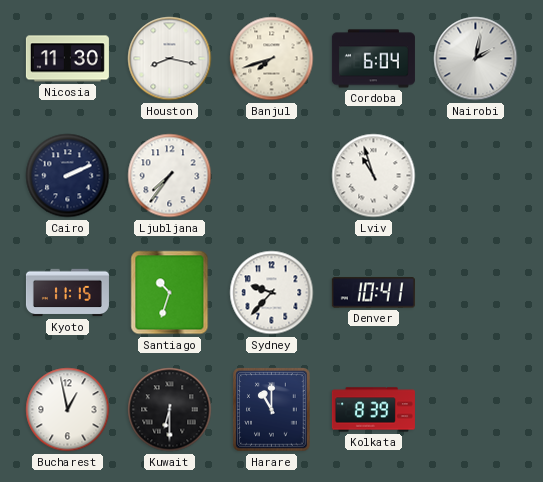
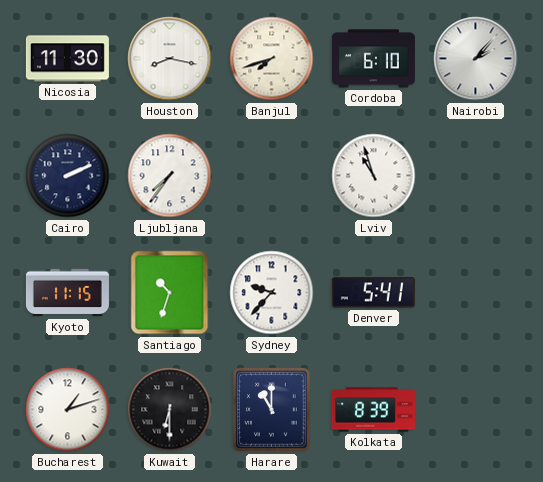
Cordoba: 6:04 -> 6:10
Nairobi: 2:02 -> 2:07
Denver: 10:41 -> 5:41
Bucharest: 12:58 -> 1:12
